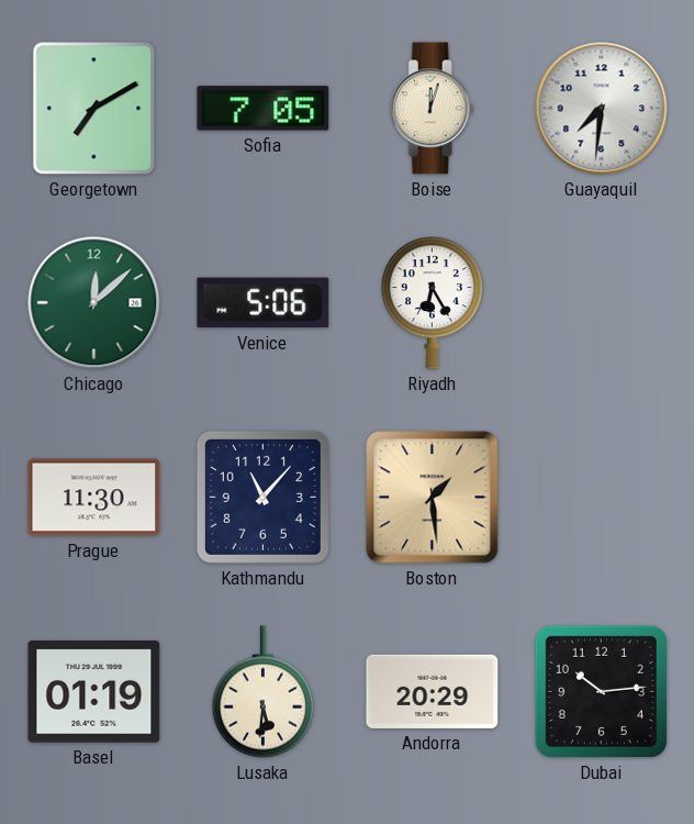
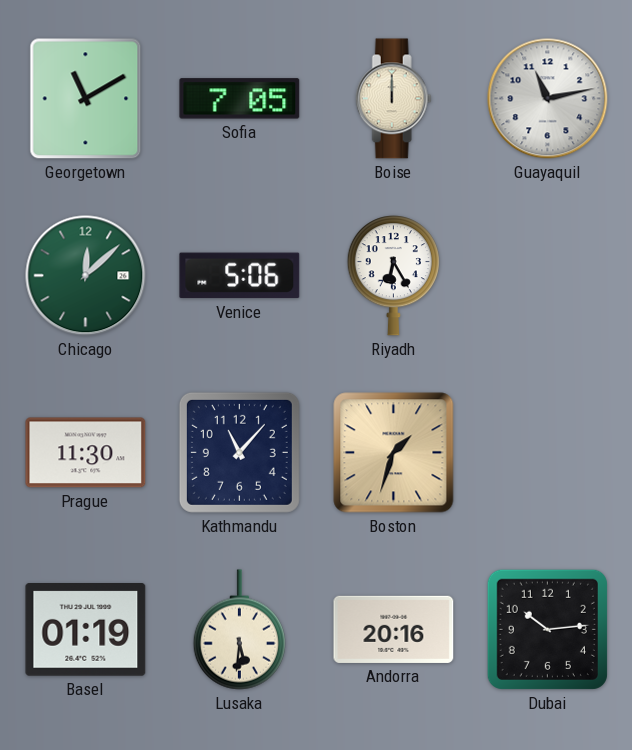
Georgetown: 7:10 -> 11:10
Boise: 12:03 -> 12:00
Guayaquil: 7:31 -> 11:13
Boston: 1:29 -> 1:33
Andorra: 20:29 -> 20:16
